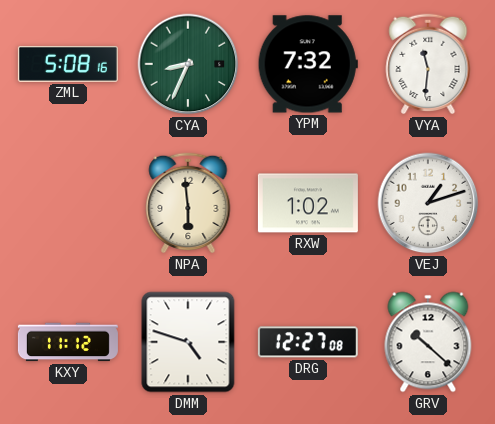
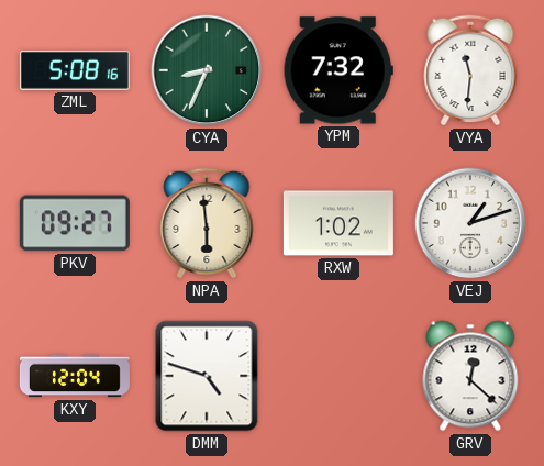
PKV: none -> 09:27
KXY: 11:12 -> 12:04
DRG: 12:27 -> none
GRV: 10:22 -> 12:22
